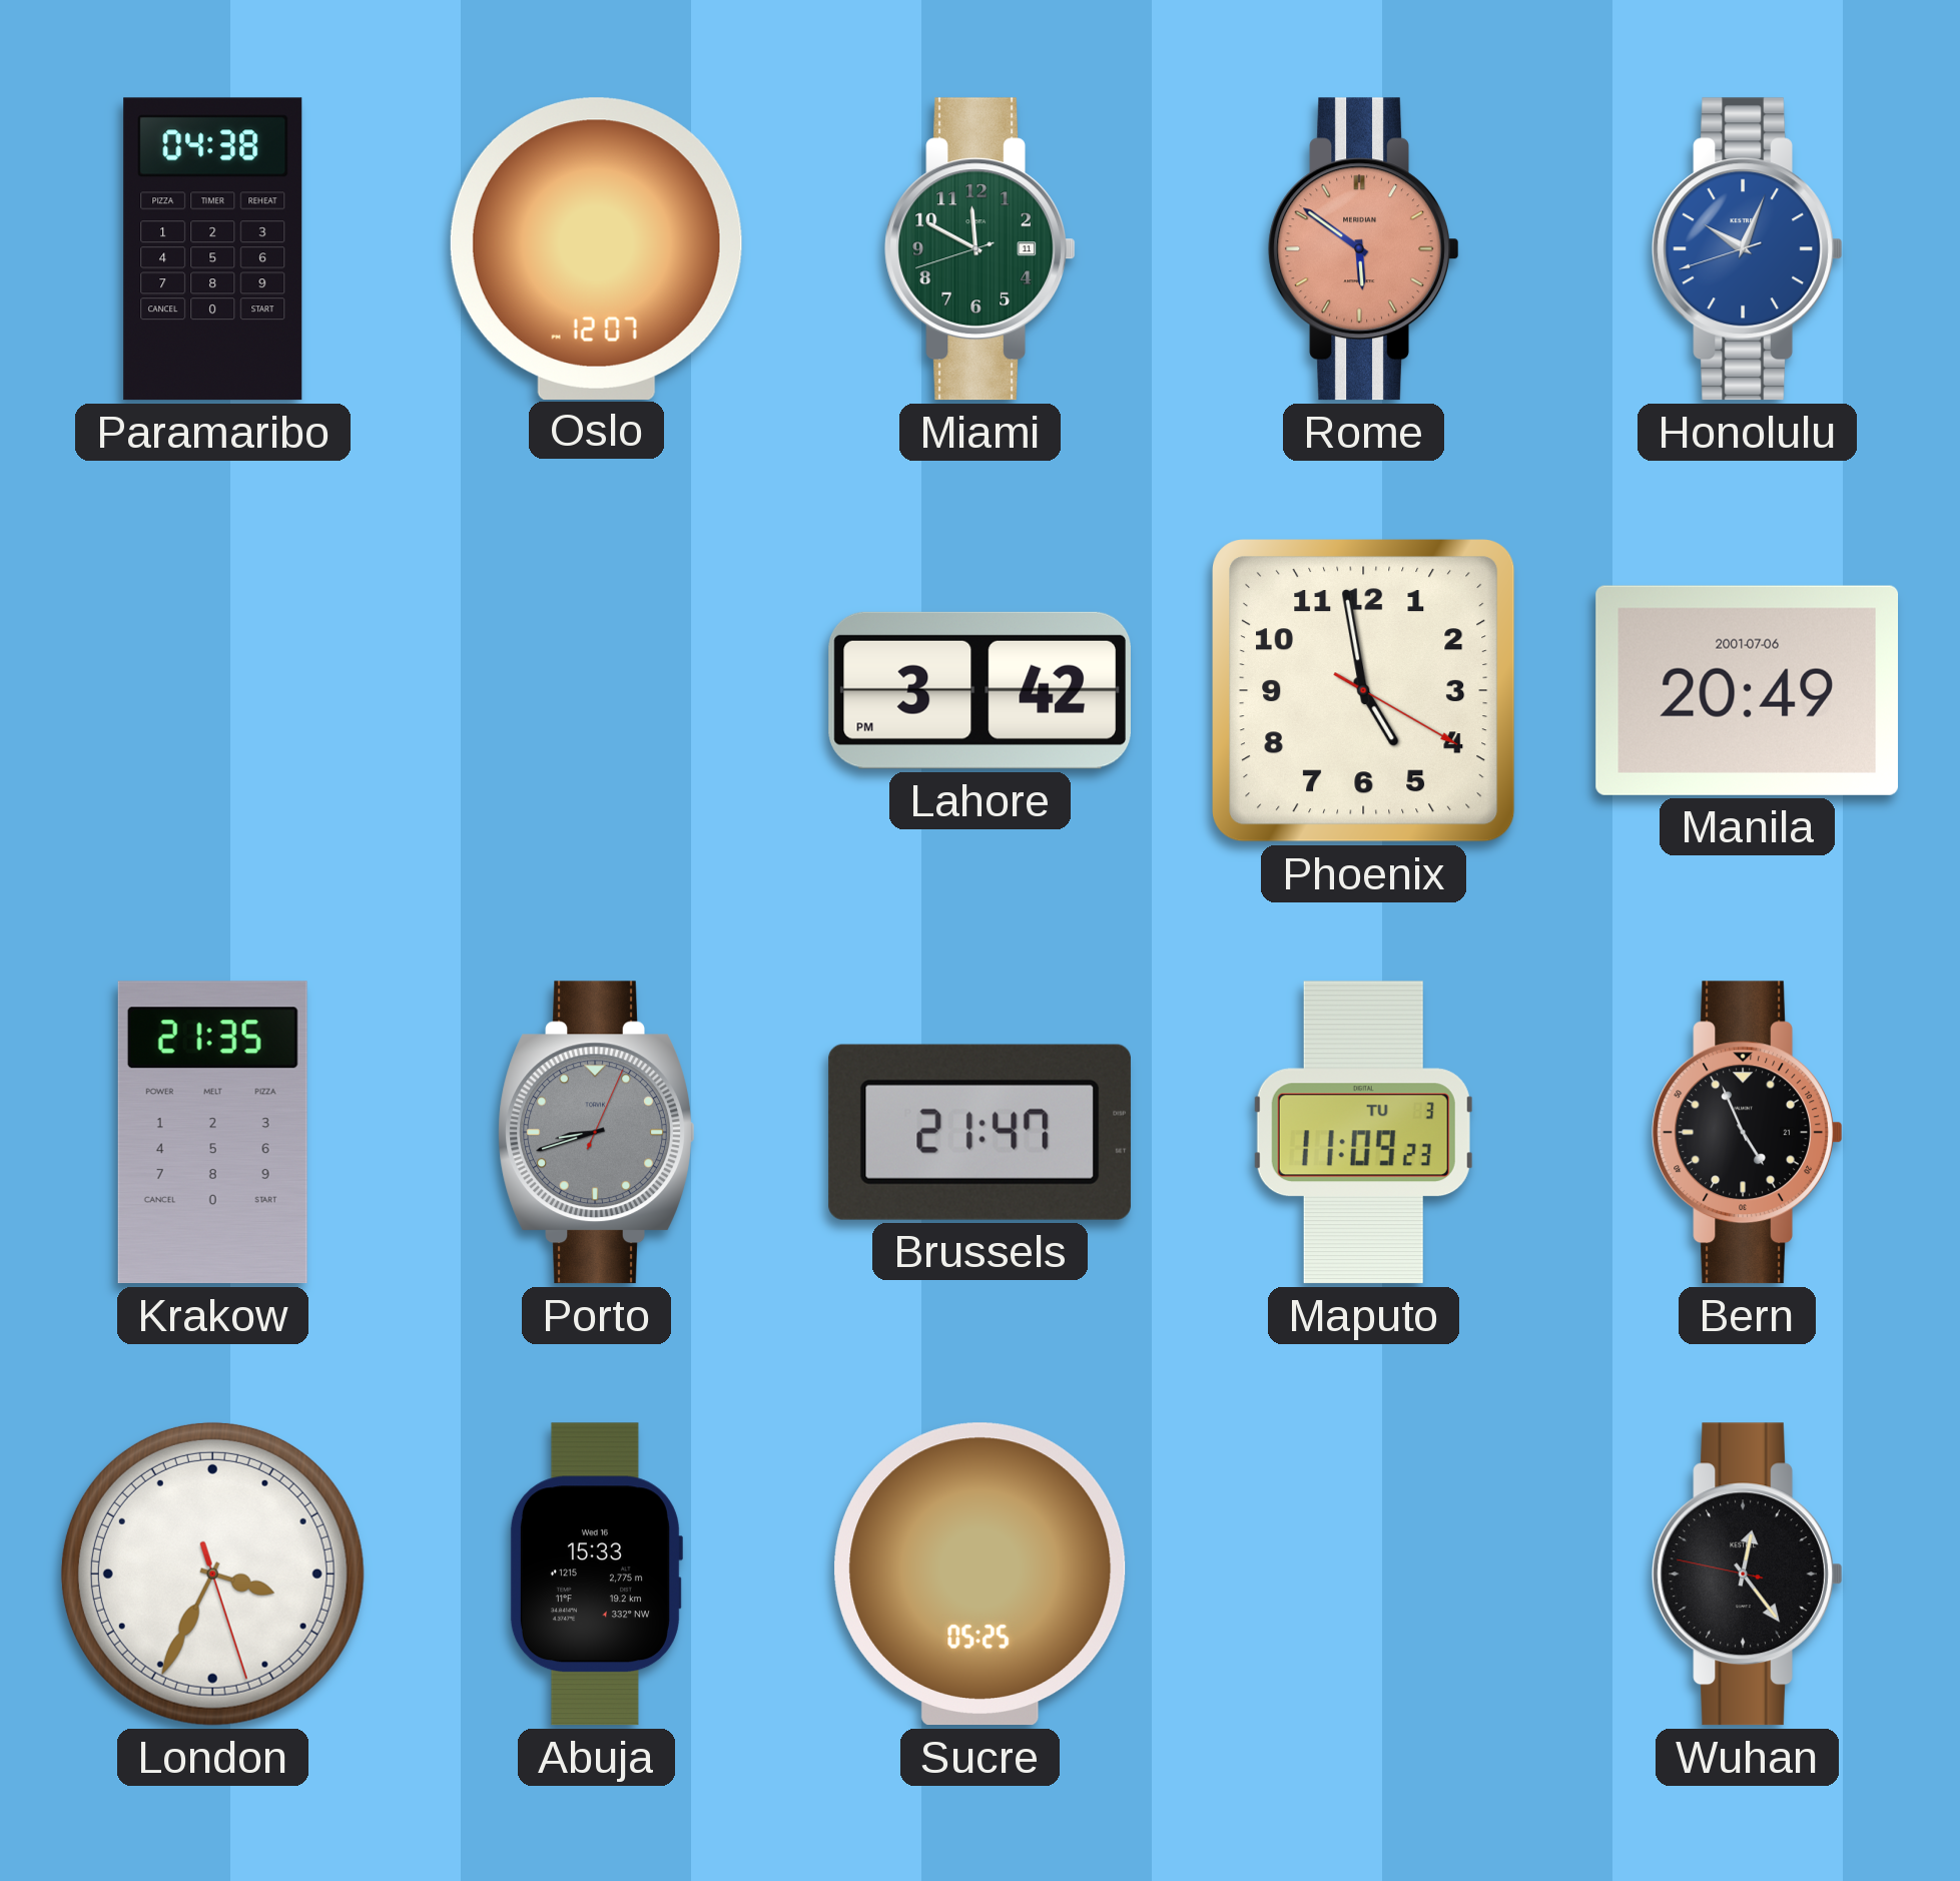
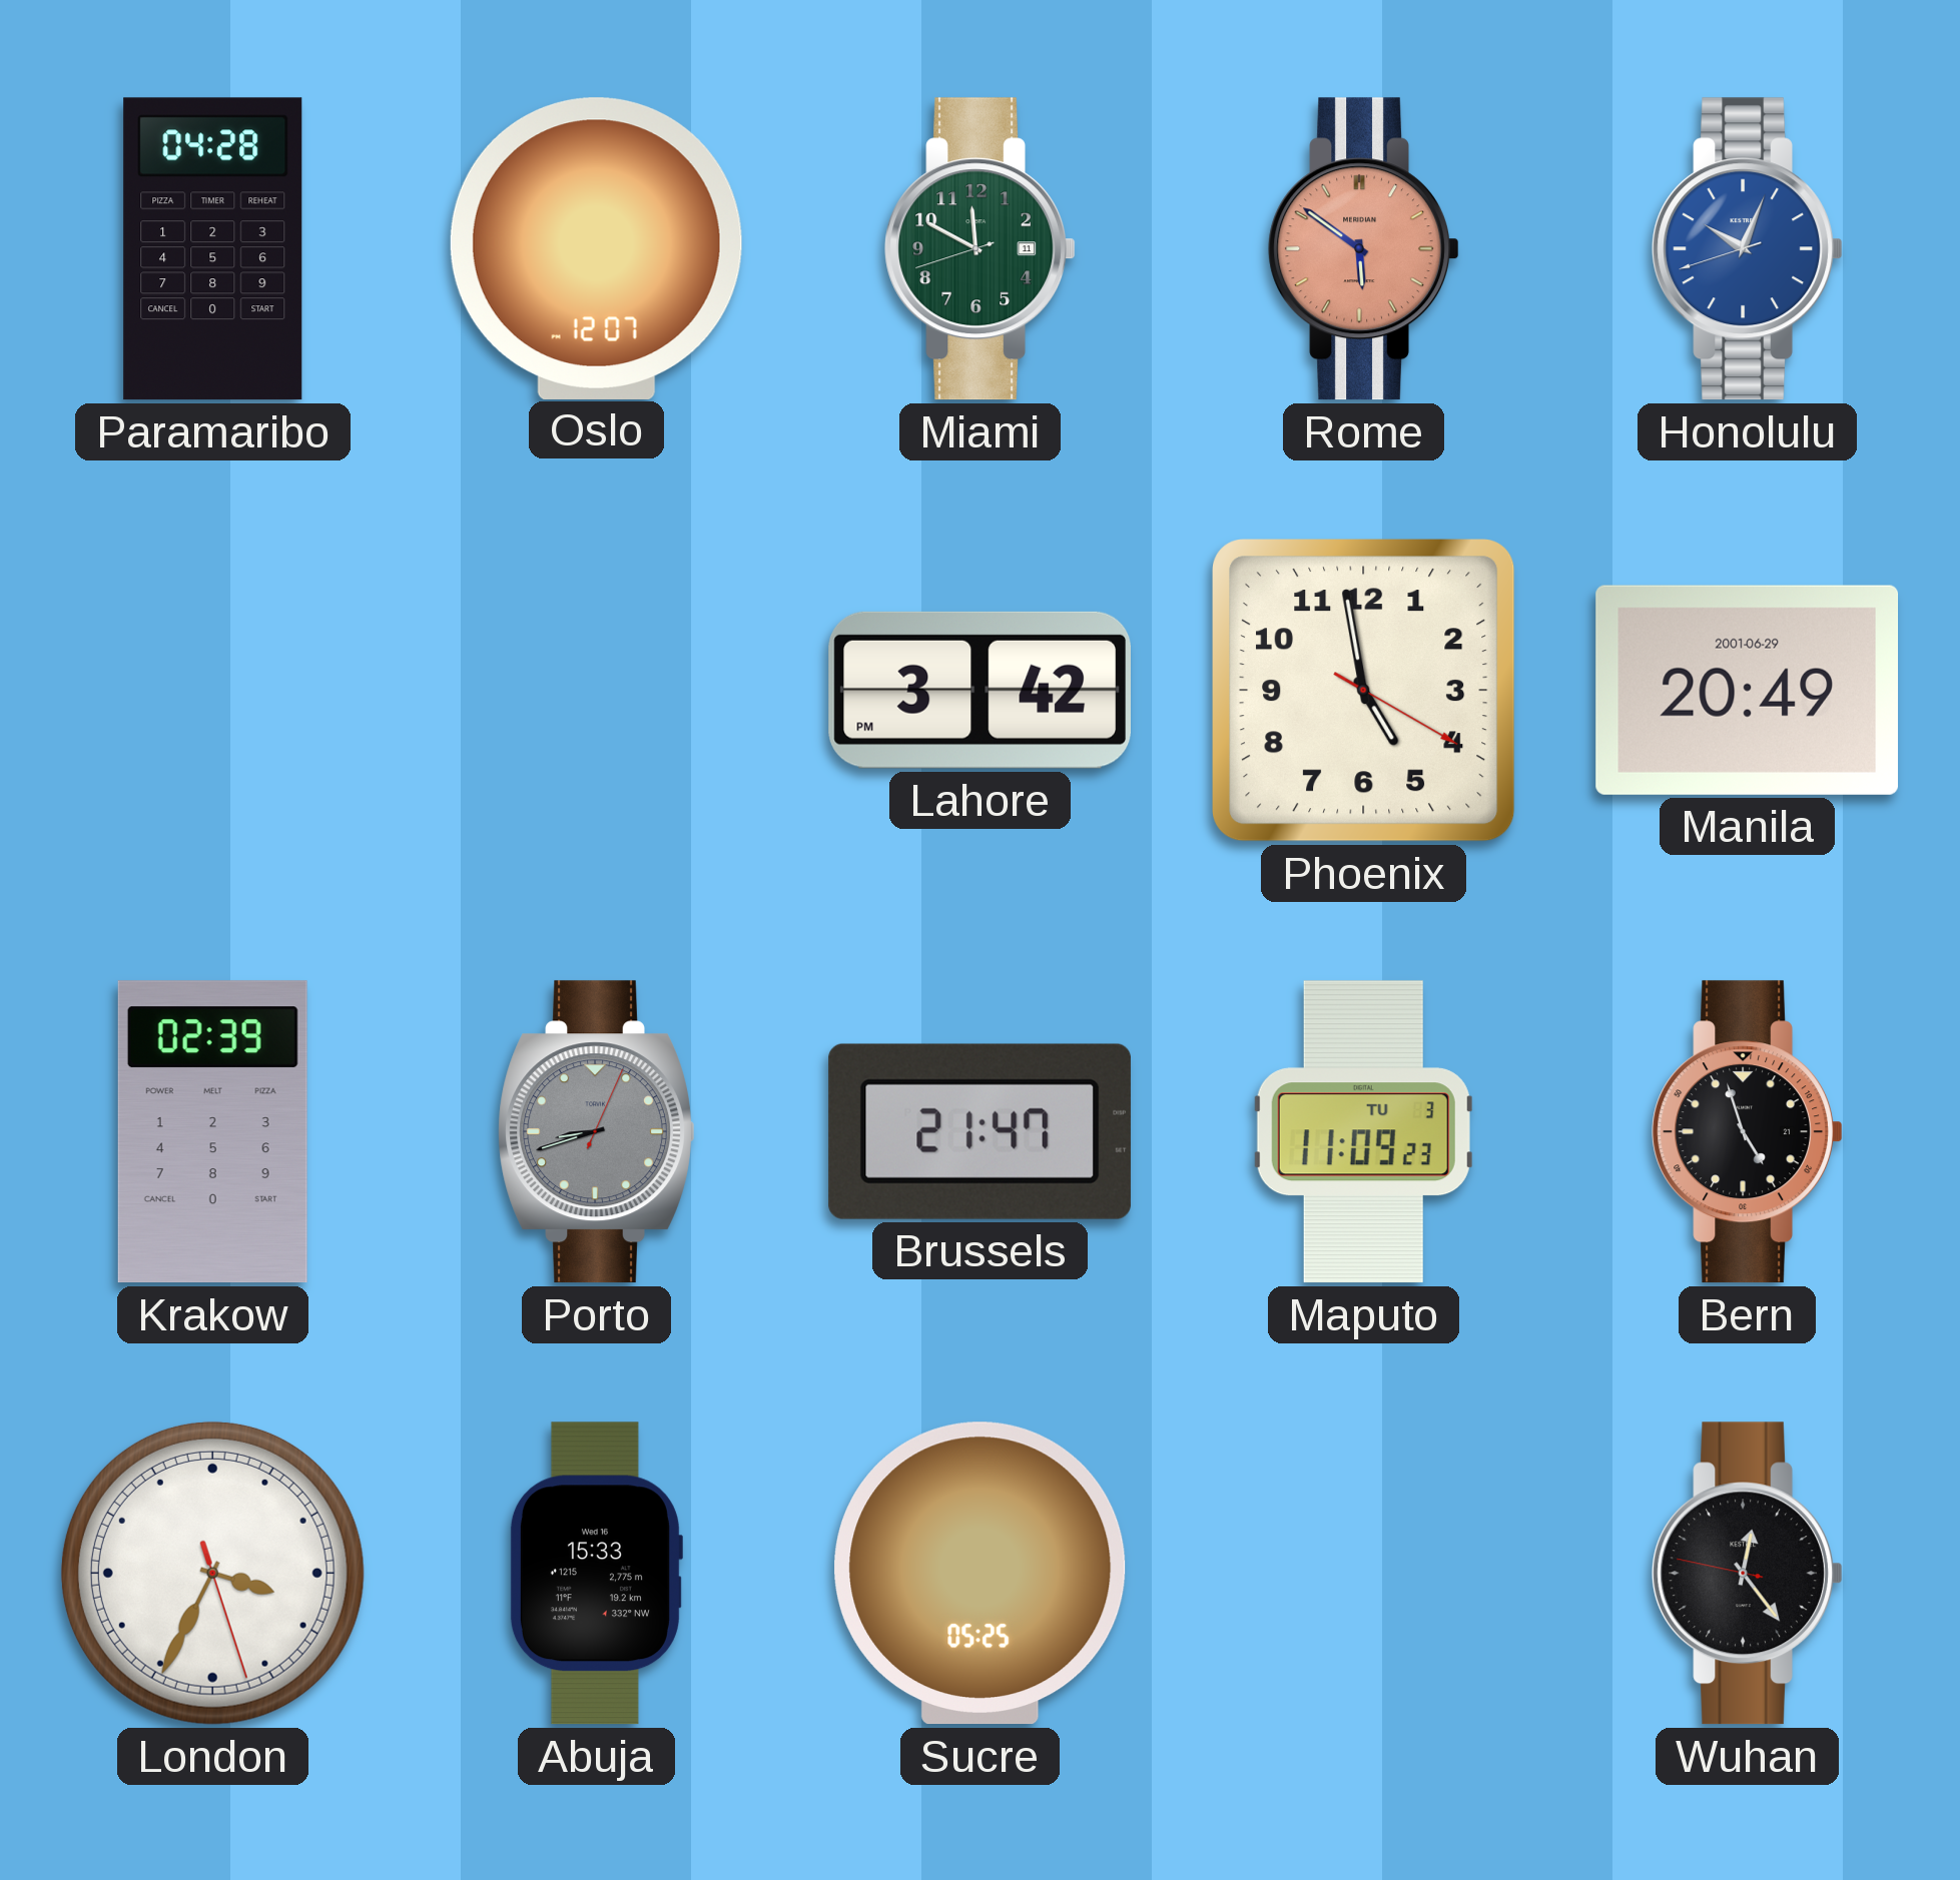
Paramaribo: 04:38 -> 04:28
Manila date: 2001-07-06 -> 2001-06-29
Krakow: 21:35 -> 02:39
Bern: 4:56 -> 4:57
